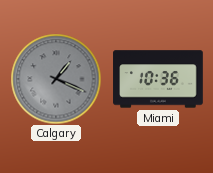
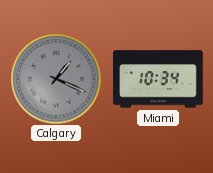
Miami: 10:36 -> 10:34
